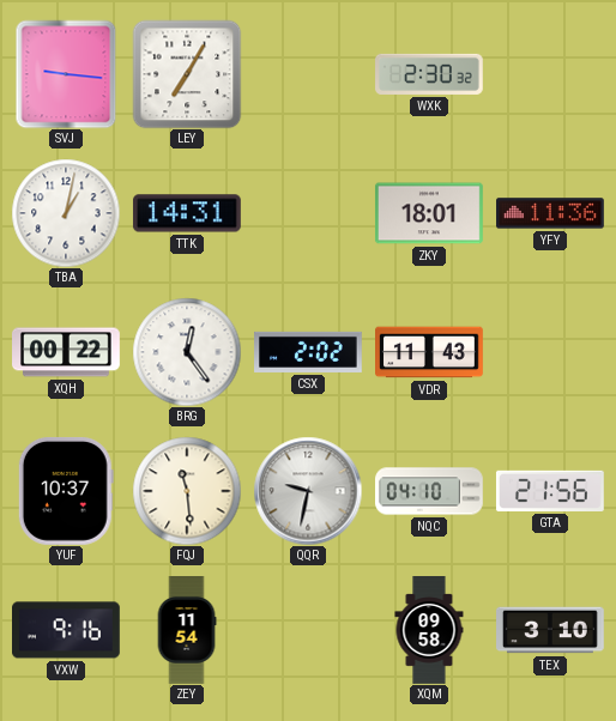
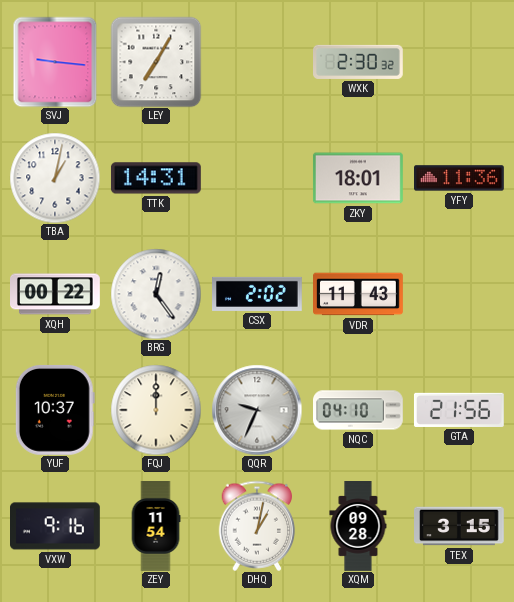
FQJ: 11:29 -> 12:00
QQR: 9:32 -> 9:34
DHQ: none -> 1:02
XQM: 09:58 -> 09:28
TEX: 3:10 -> 3:15
